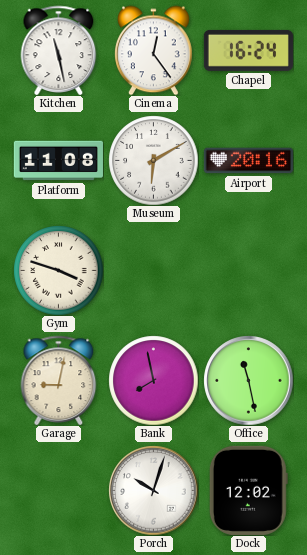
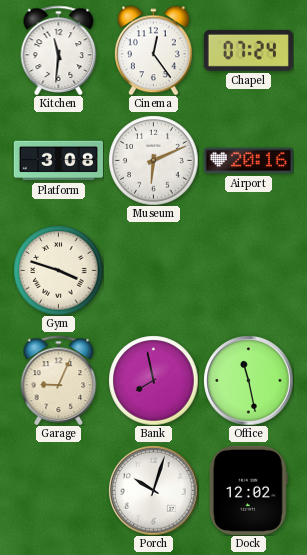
Kitchen: 11:28 -> 11:31
Chapel: 16:24 -> 07:24
Platform: 11:08 -> 3:08
Museum: 6:10 -> 6:11
Garage: 9:02 -> 9:04
